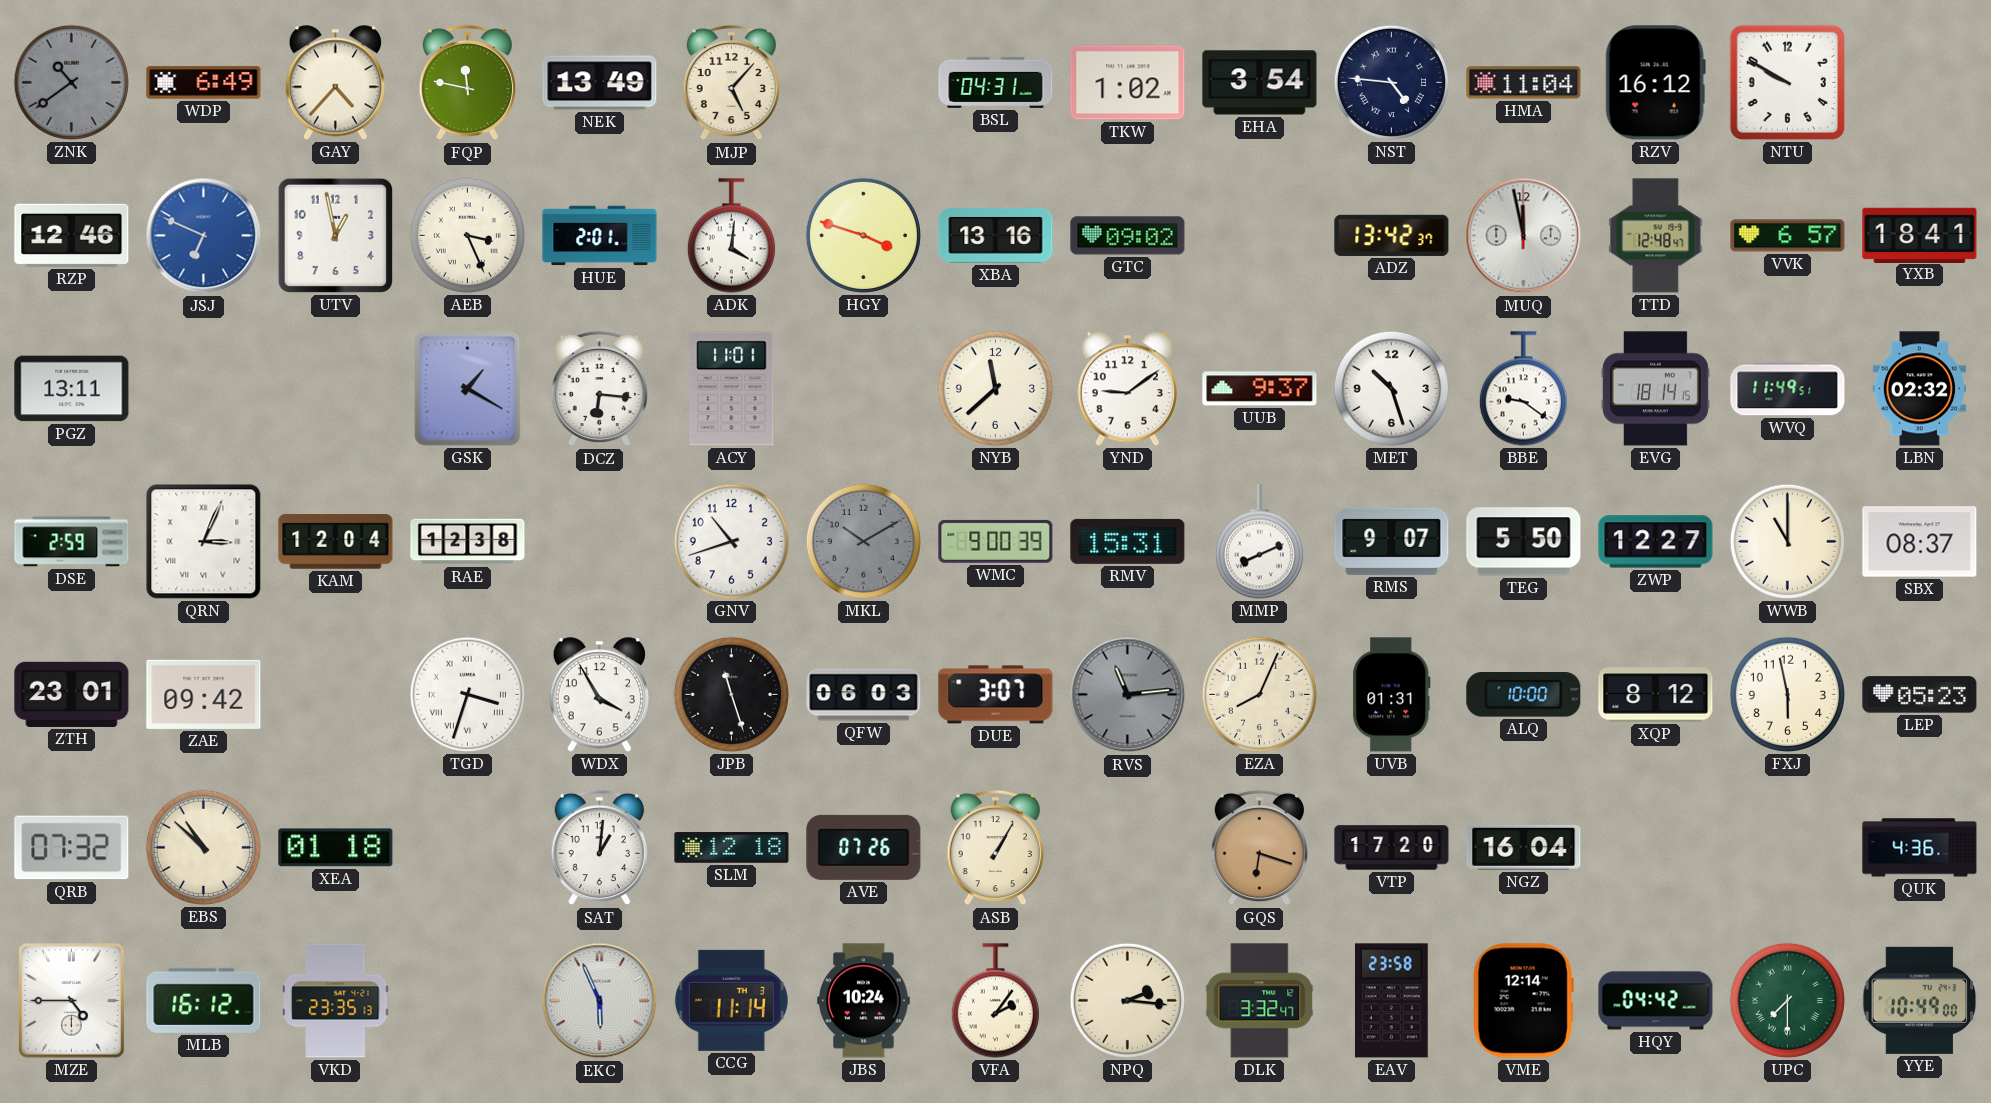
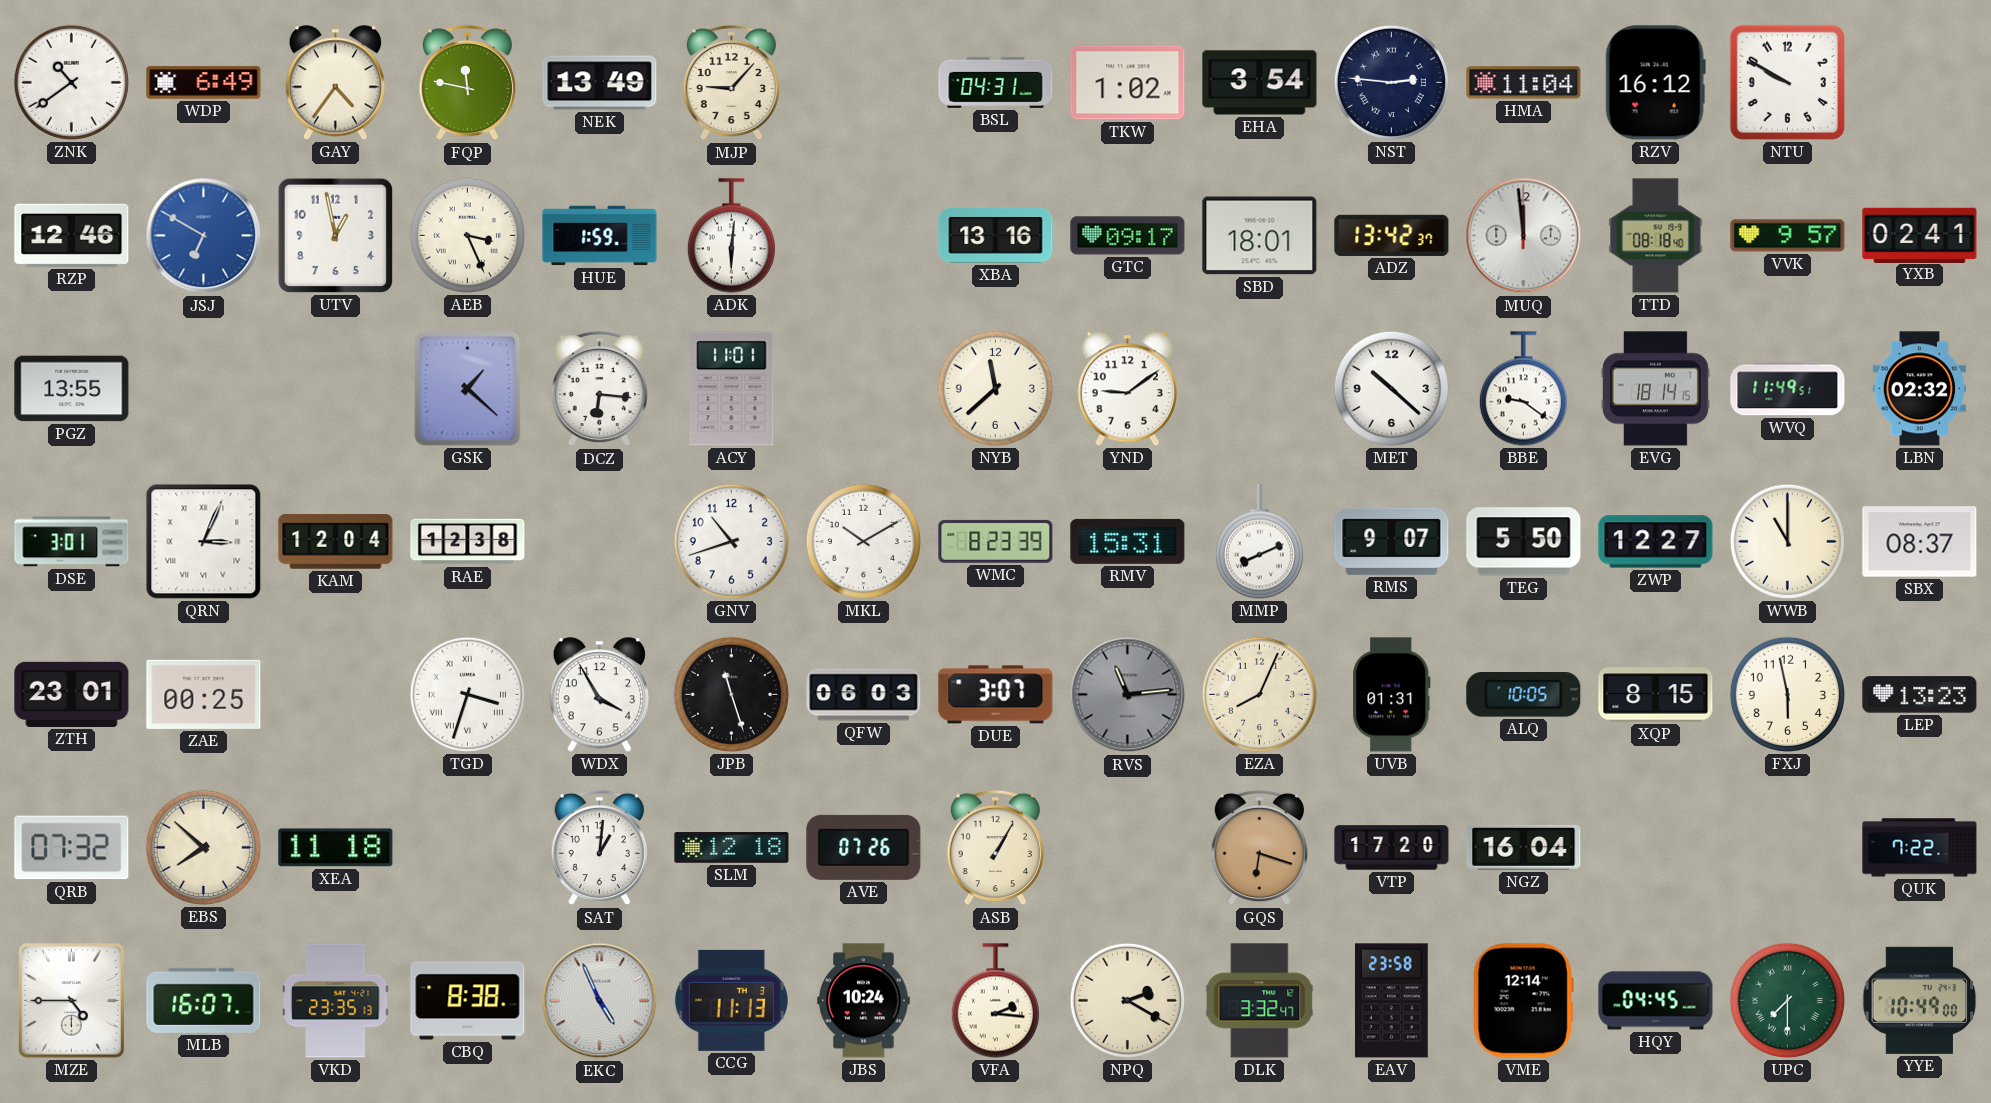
ZNK dial: grey -> white
GAY: 4:37 -> 4:36
MJP: 5:07 -> 9:07
NST: 4:46 -> 2:46
JSJ: 6:49 -> 6:50
HUE: 2:01 -> 1:59
ADK: 4:01 -> 6:01
HGY: 3:48 -> none
GTC: 09:02 -> 09:17
SBD: none -> 18:01
MUQ: 11:58 -> 11:59
TTD: 12:48 -> 08:18
VVK: 6:57 -> 9:57
YXB: 18:41 -> 02:41
PGZ: 13:11 -> 13:55
GSK: 1:20 -> 1:22
UUB: 9:37 -> none
MET: 10:27 -> 10:22
DSE: 2:59 -> 3:01
MKL dial: grey -> white
WMC: 9:00 -> 8:23
ZAE: 09:42 -> 00:25
ALQ: 10:00 -> 10:05
XQP: 8:12 -> 8:15
LEP: 05:23 -> 13:23
EBS: 10:52 -> 7:52
XEA: 01:18 -> 11:18
QUK: 4:36 -> 7:22
MLB: 16:12 -> 16:07
CBQ: none -> 8:38
EKC: 5:56 -> 4:56
CCG: 11:14 -> 11:13
VFA: 2:06 -> 2:16
NPQ: 2:16 -> 2:20
HQY: 04:42 -> 04:45
